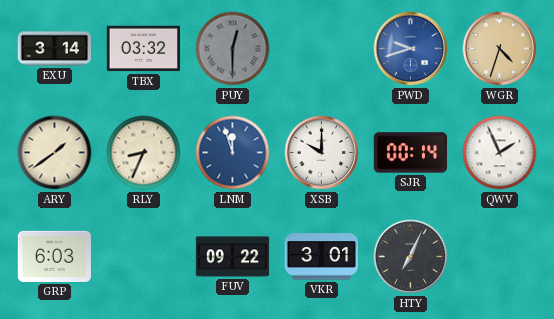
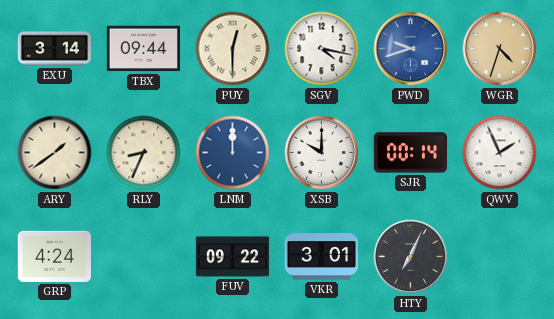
TBX: 03:32 -> 09:44
PUY dial: grey -> cream
SGV: none -> 4:17
LNM: 11:57 -> 12:00
GRP: 6:03 -> 4:24
